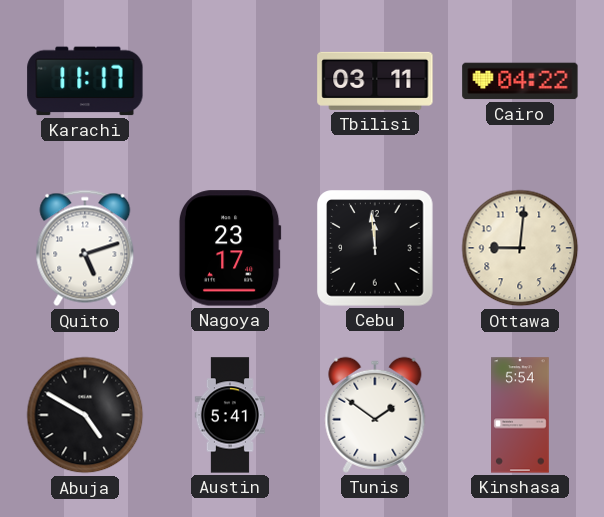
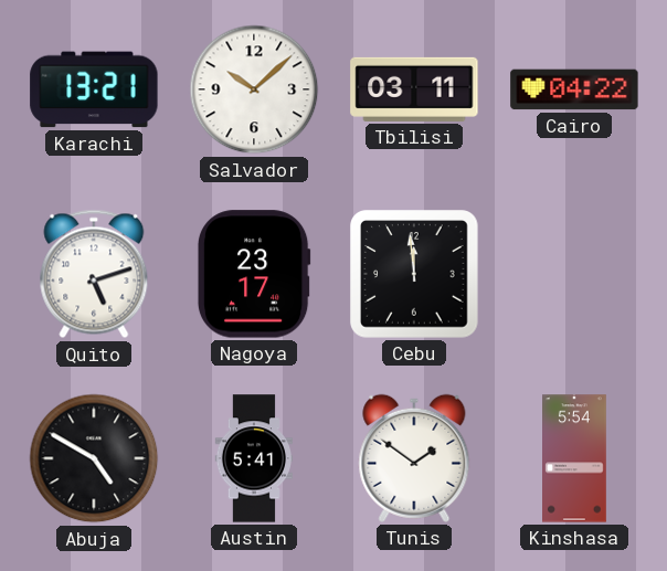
Karachi: 11:17 -> 13:21
Salvador: none -> 10:08
Ottawa: 9:01 -> none
